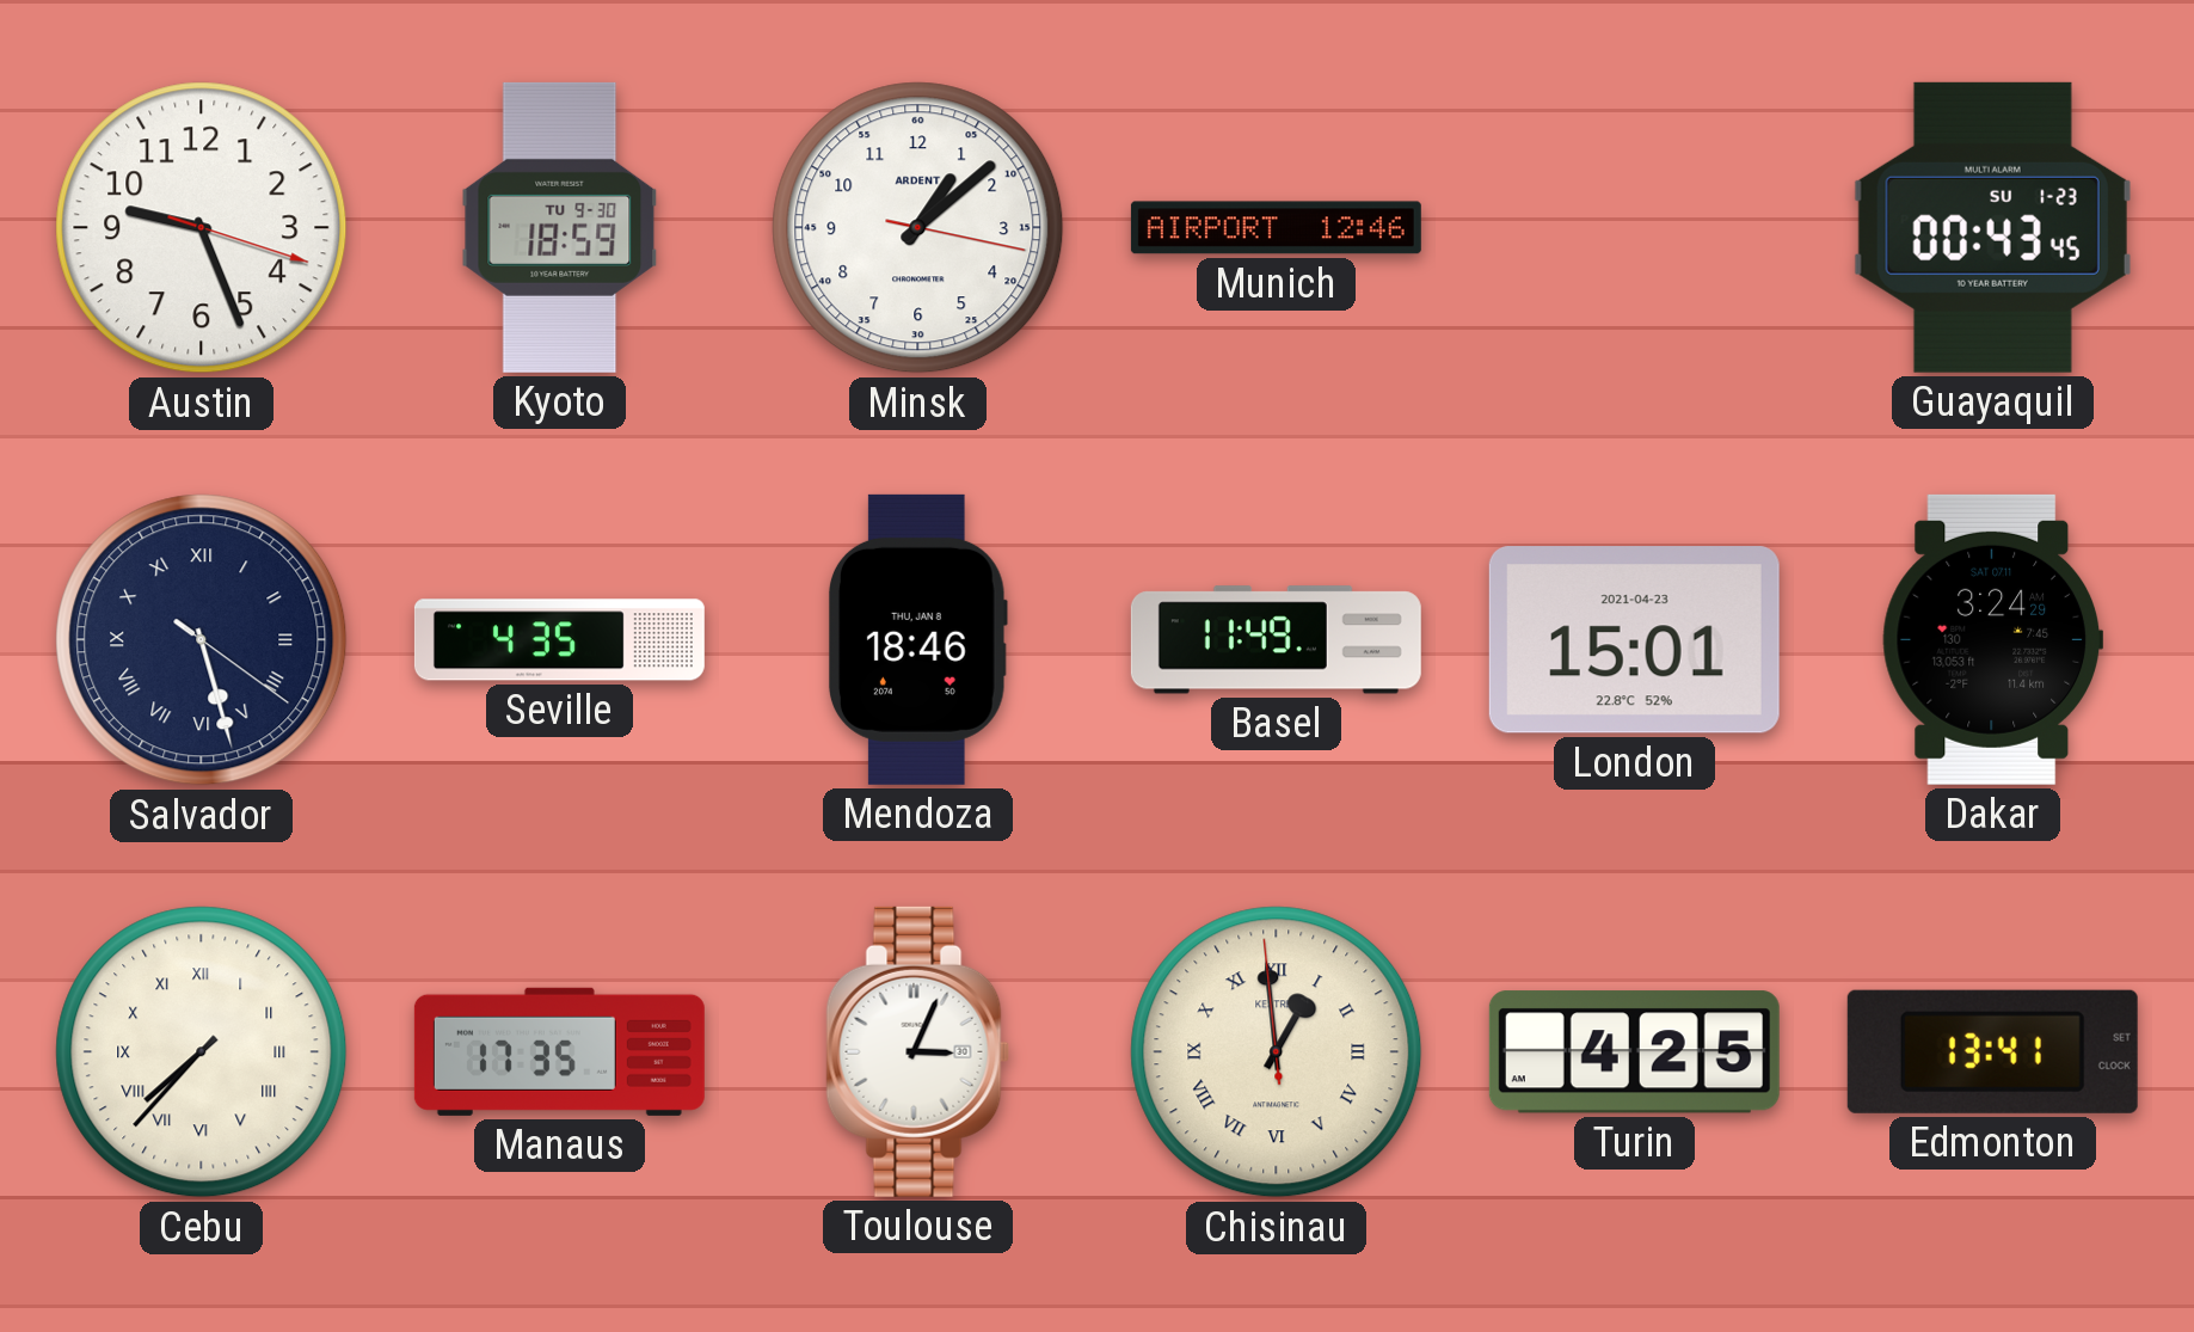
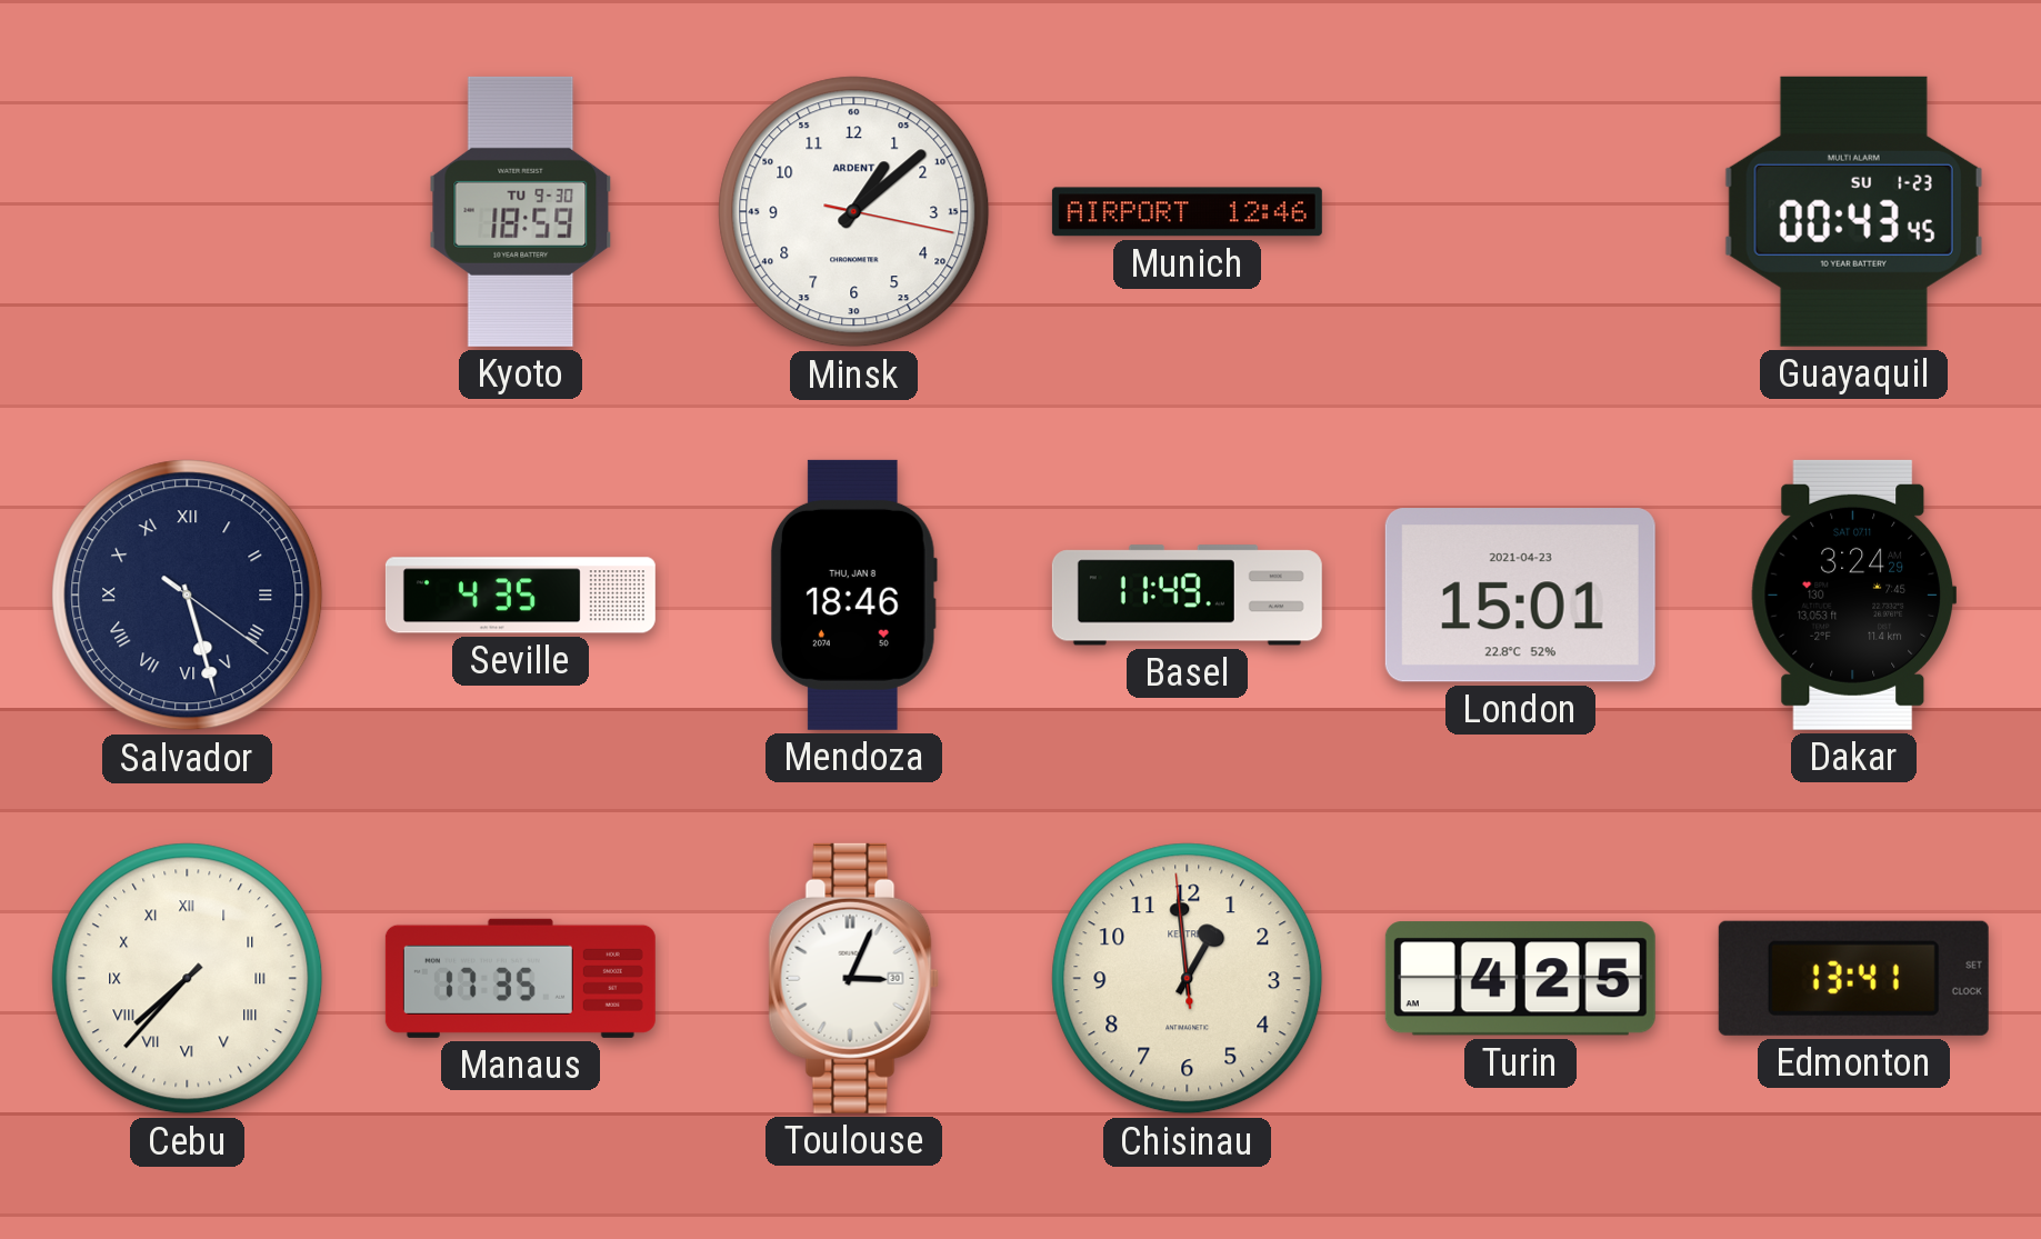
Austin: 9:26 -> none
Chisinau numerals: Roman -> Arabic
